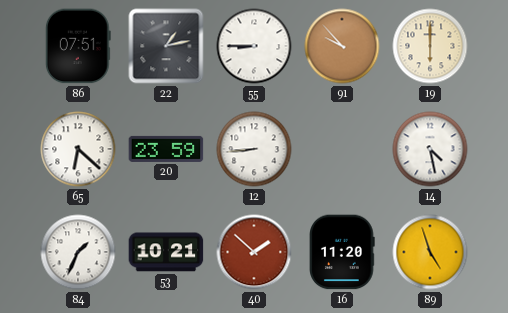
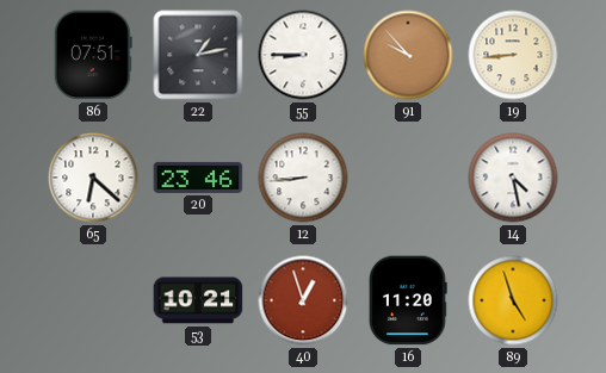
19: 6:00 -> 8:44
20: 23:59 -> 23:46
84: 1:34 -> none
40: 1:52 -> 12:57
